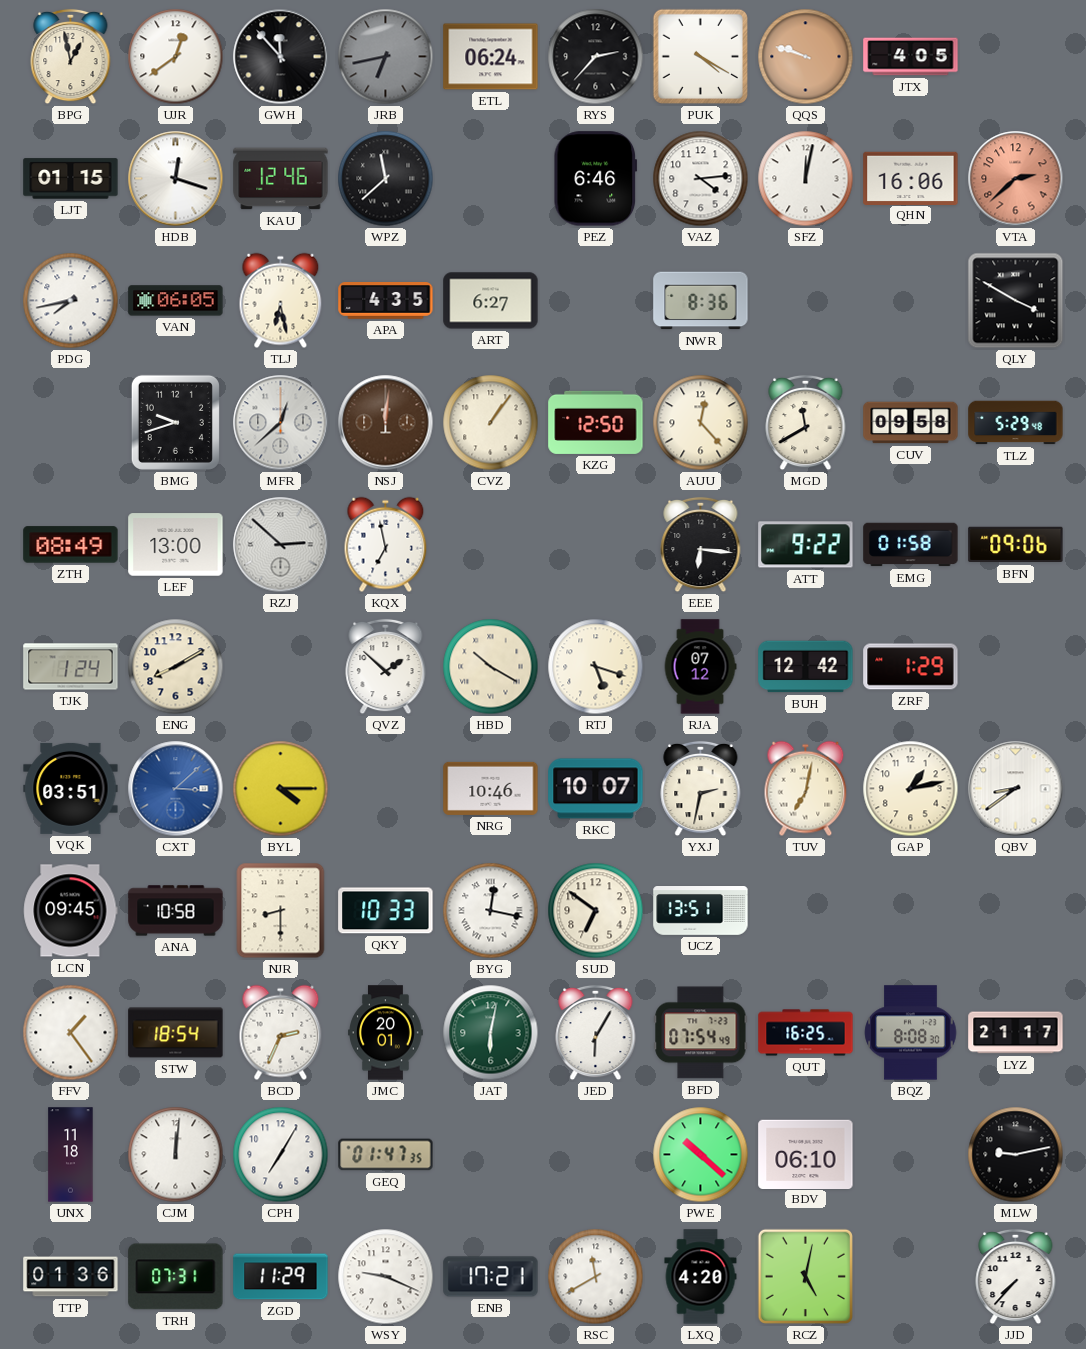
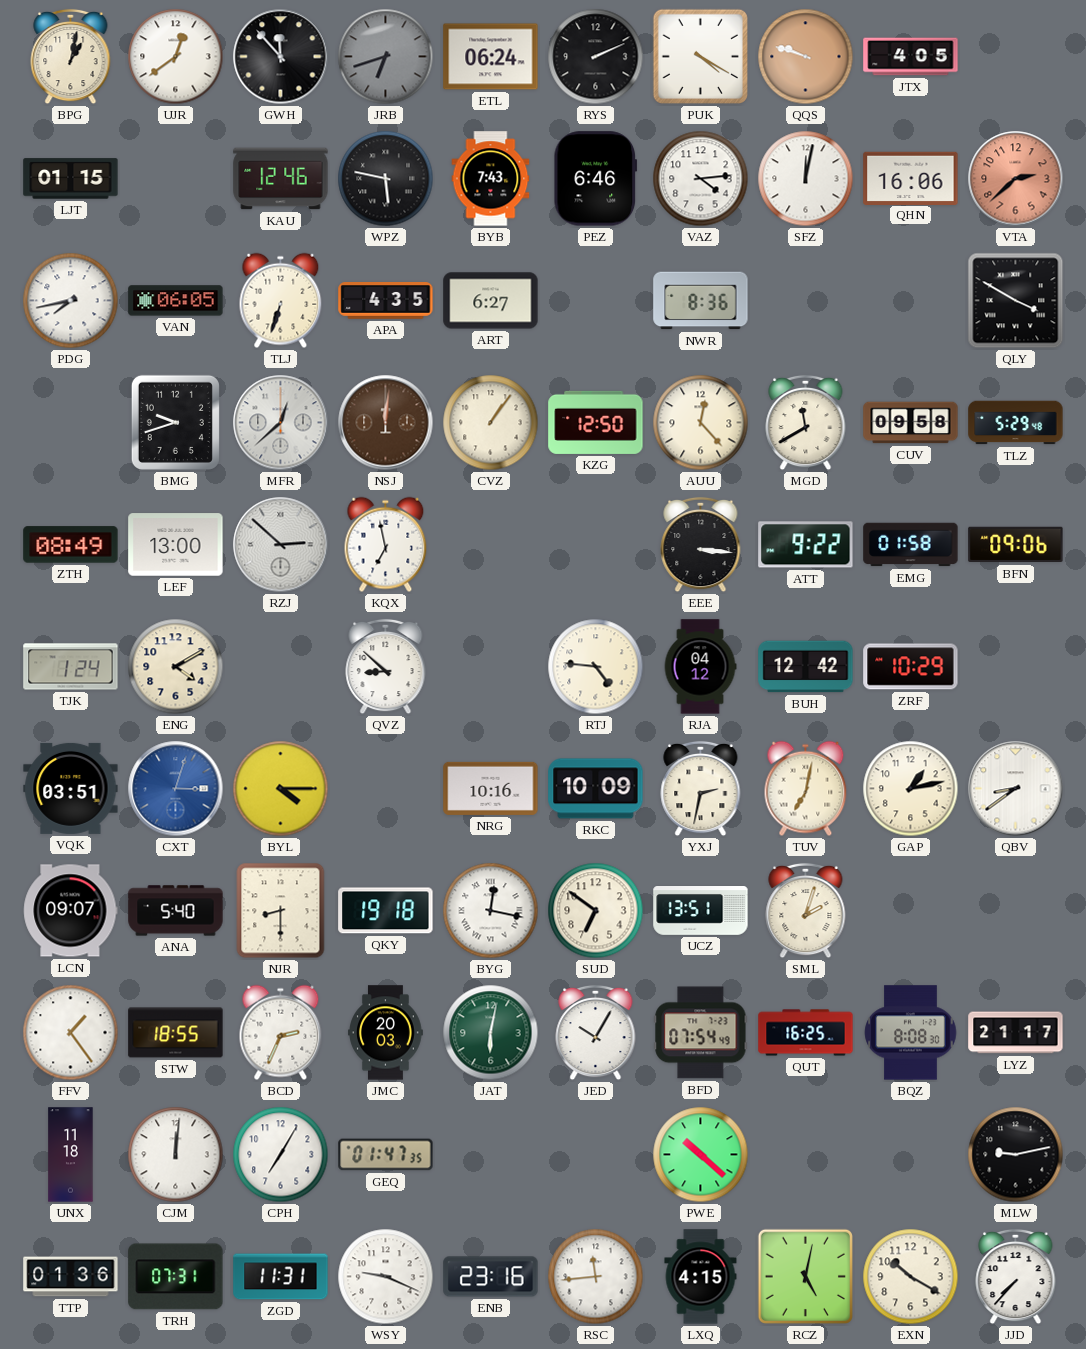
BPG: 12:58 -> 1:02
JRB: 6:43 -> 6:42
RYS: 2:37 -> 2:11
HDB: 12:18 -> none
WPZ: 11:38 -> 5:47
BYB: none -> 7:43
TLJ: 6:28 -> 6:33
EEE: 6:16 -> 3:16
ENG: 8:10 -> 4:10
QVZ: 1:52 -> 8:52
HBD: 10:20 -> none
RTJ: 5:18 -> 4:46
RJA: 07:12 -> 04:12
ZRF: 1:29 -> 10:29
CXT: 3:08 -> 3:03
NRG: 10:46 -> 10:16
RKC: 10:07 -> 10:09
LCN: 09:45 -> 09:07
ANA: 10:58 -> 5:40
QKY: 10:33 -> 19:18
SML: none -> 2:03
STW: 18:54 -> 18:55
JMC: 20:01 -> 20:03
JED: 6:05 -> 10:05
BDV: 06:10 -> none
ZGD: 11:29 -> 11:31
ENB: 17:21 -> 23:16
RSC: 11:40 -> 11:44
LXQ: 4:20 -> 4:15
EXN: none -> 10:20
